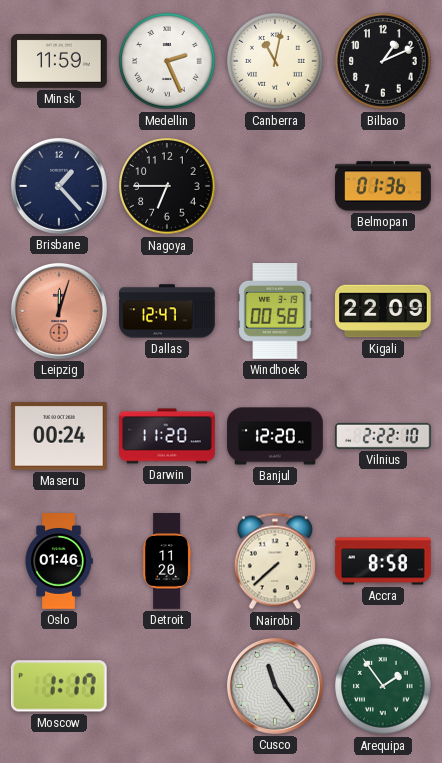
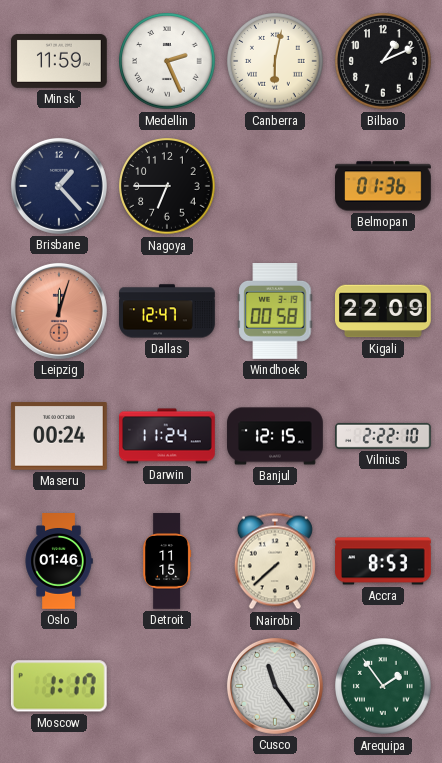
Canberra: 11:02 -> 6:02
Darwin: 11:20 -> 11:24
Banjul: 12:20 -> 12:15
Detroit: 11:20 -> 11:15
Accra: 8:58 -> 8:53
